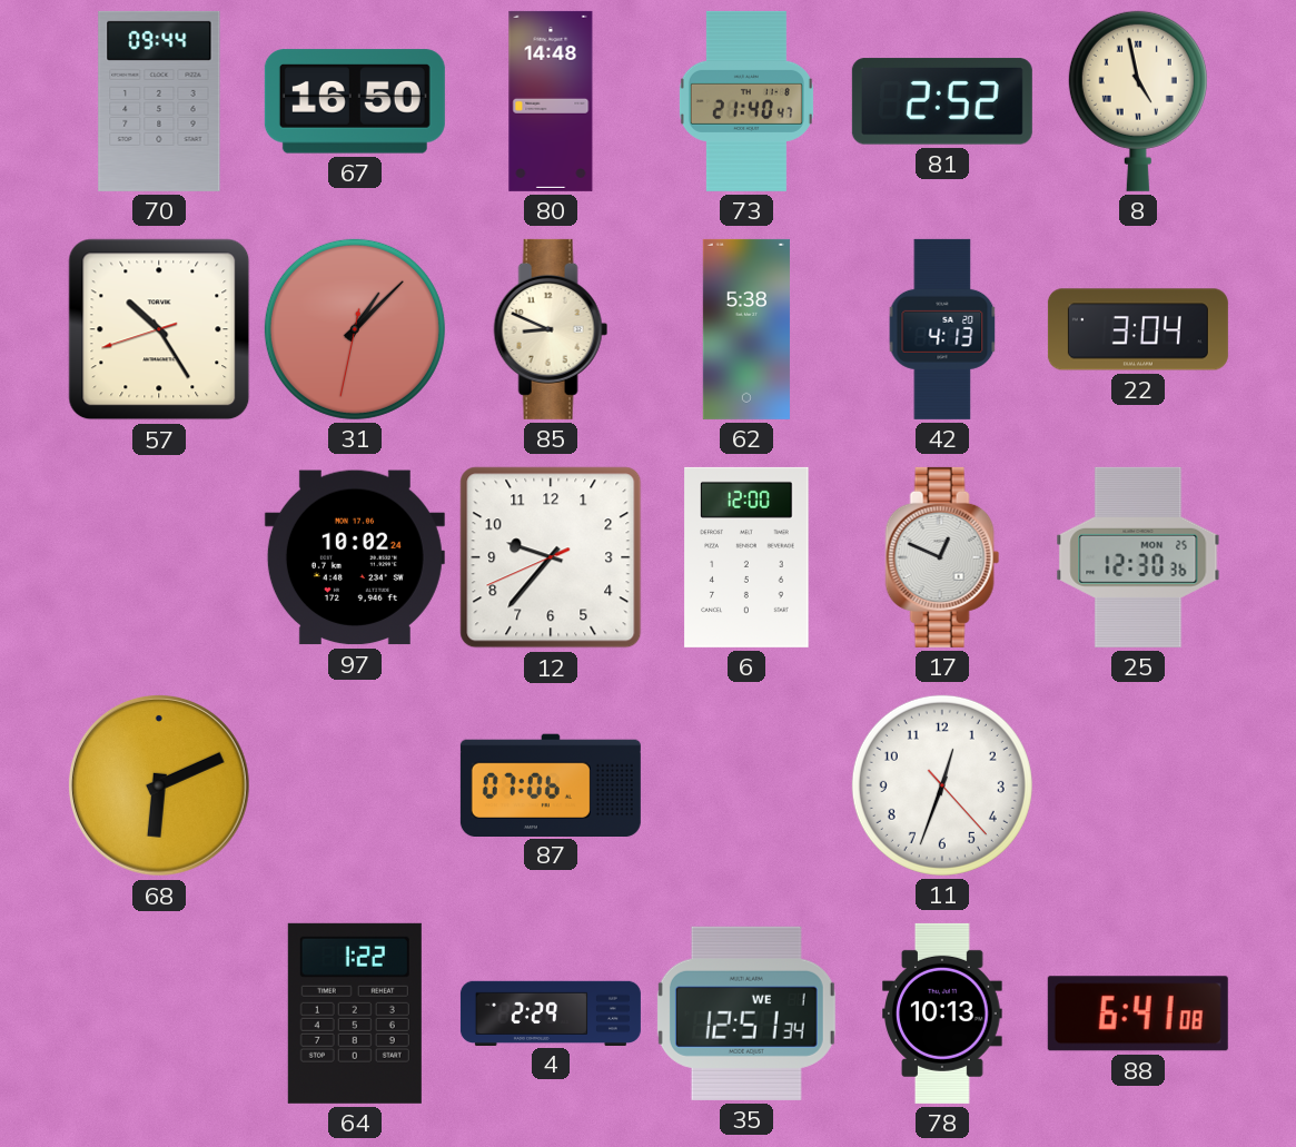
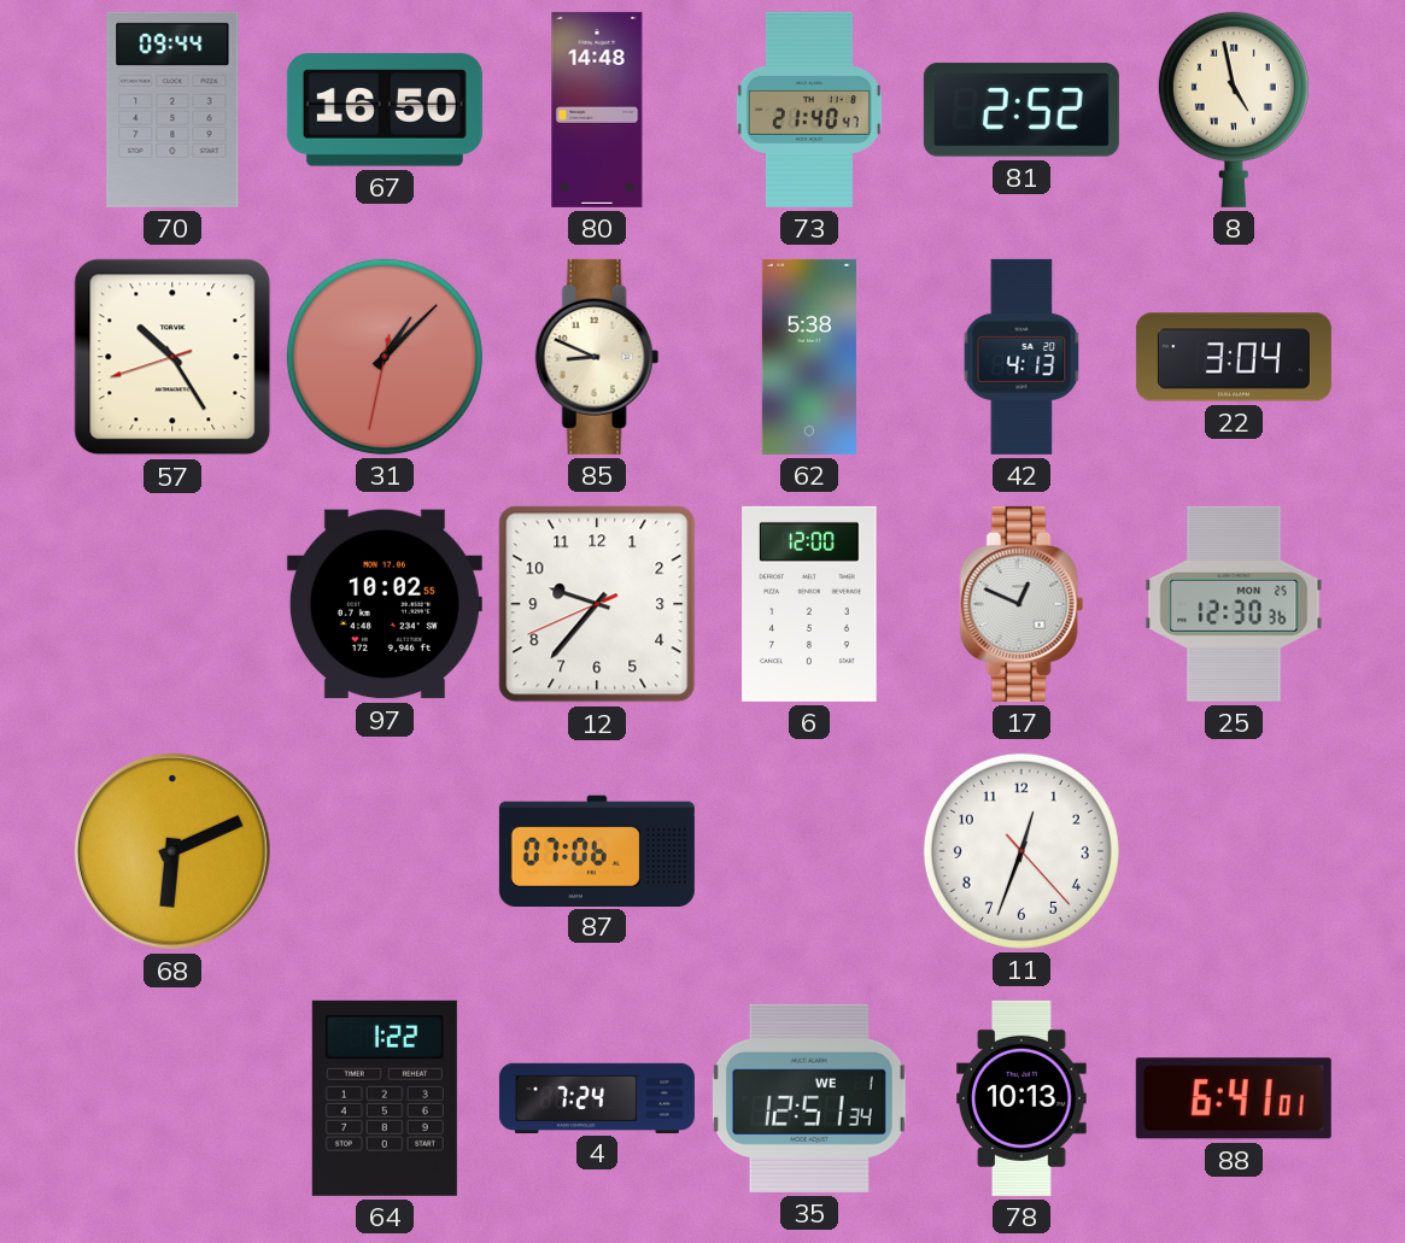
97: 10:02:24 -> 10:02:55
4: 2:29 -> 7:24
88: 6:41:08 -> 6:41:01
